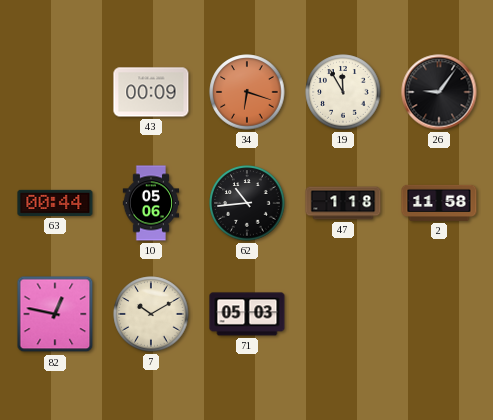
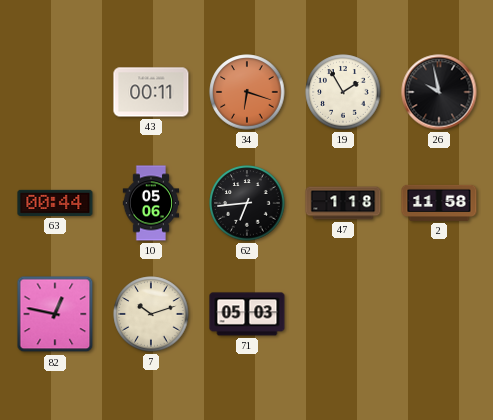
43: 00:09 -> 00:11
19: 11:55 -> 1:55
26: 9:06 -> 9:58
62: 10:44 -> 6:44
7: 10:10 -> 10:12
